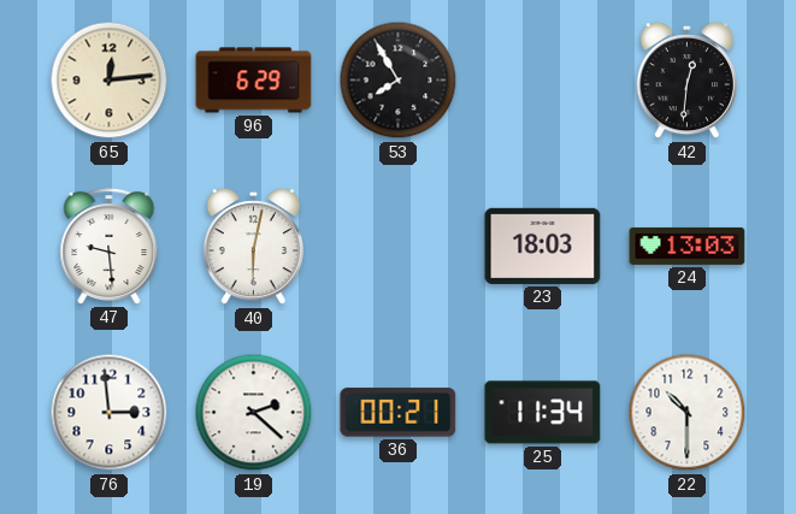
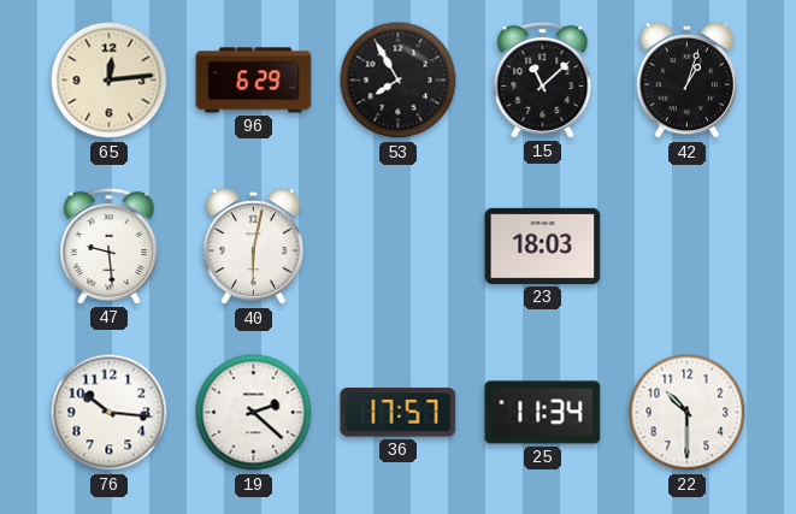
15: none -> 11:08
42: 12:31 -> 1:03
24: 13:03 -> none
76: 2:59 -> 10:16
36: 00:21 -> 17:57
